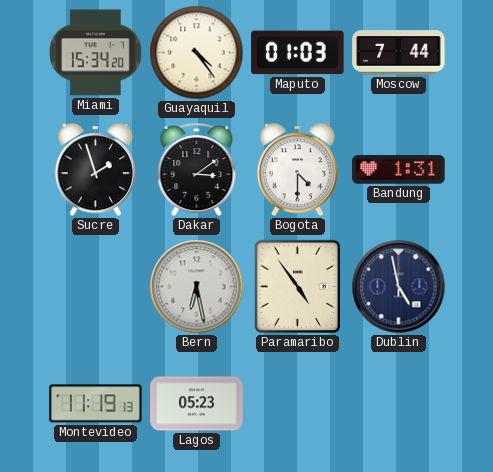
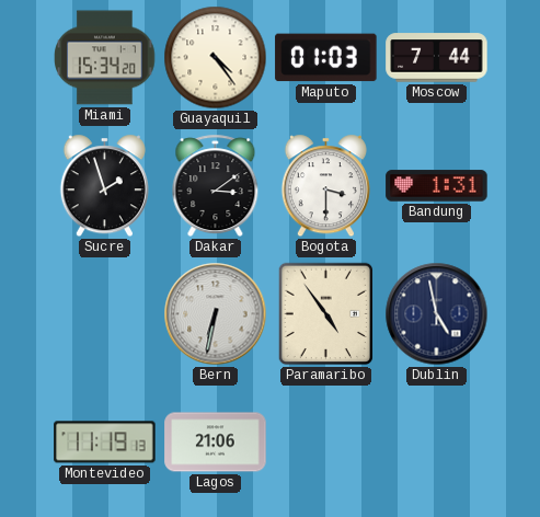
Bogota: 4:30 -> 3:30
Bern: 6:28 -> 6:32
Lagos: 05:23 -> 21:06
